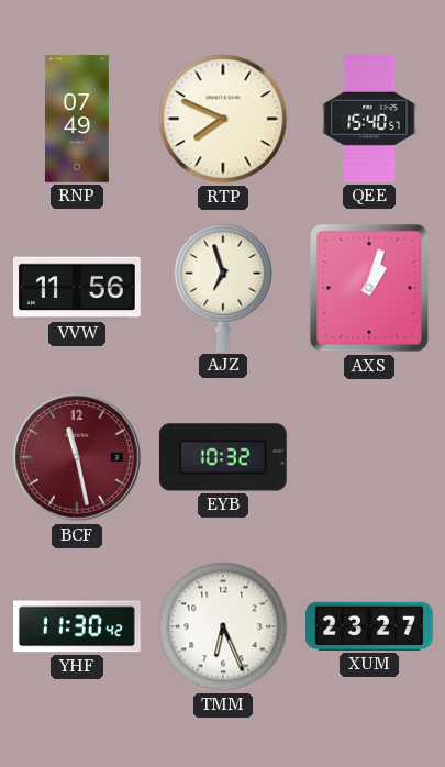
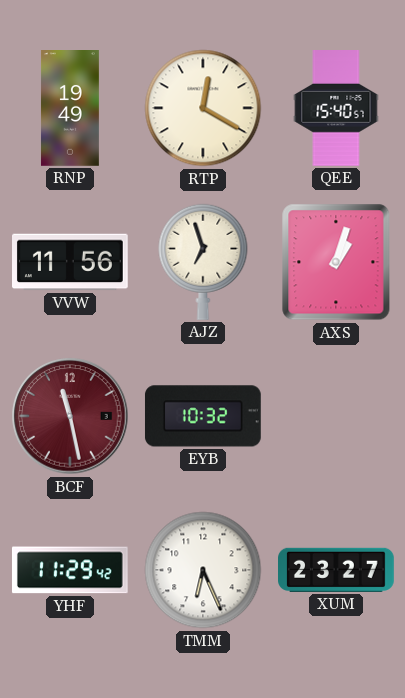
RNP: 07:49 -> 19:49
RTP: 7:49 -> 12:20
YHF: 11:30 -> 11:29
